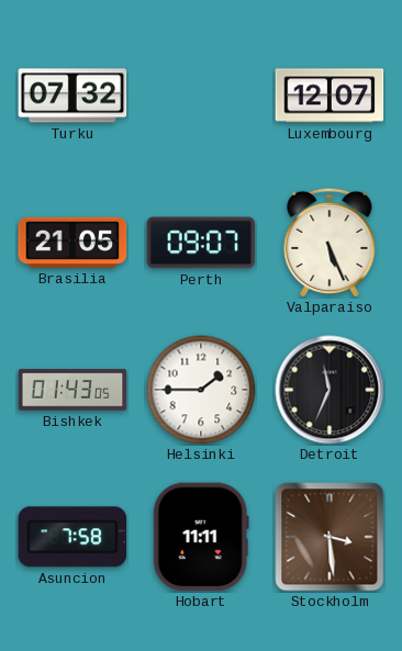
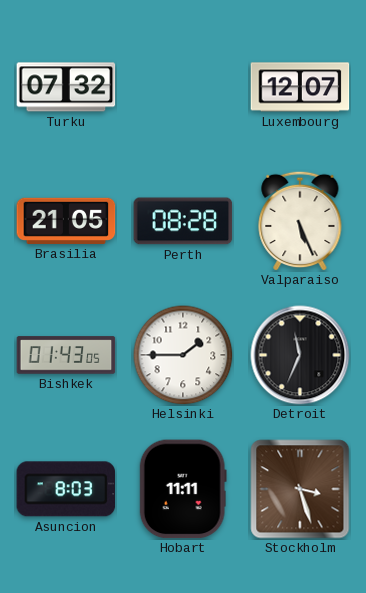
Perth: 09:07 -> 08:28
Asuncion: 7:58 -> 8:03
Stockholm: 3:29 -> 3:27
